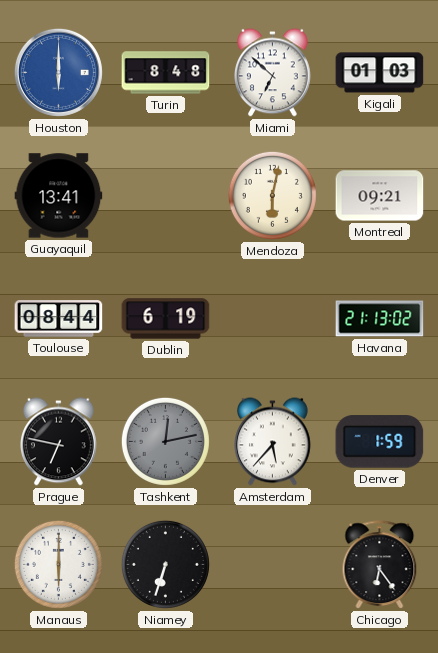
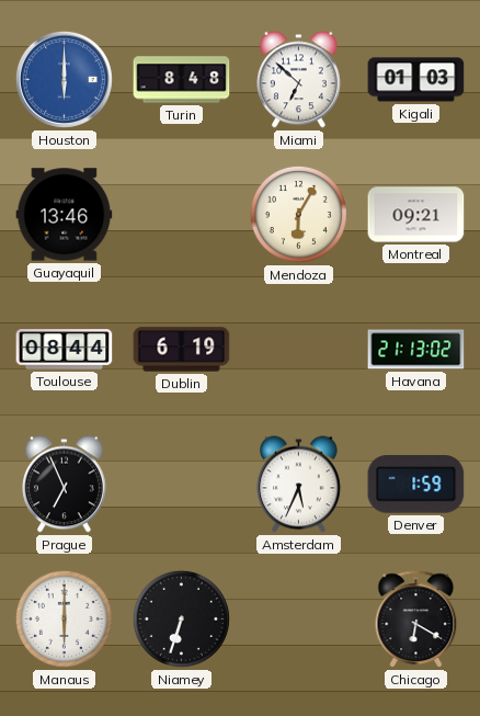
Guayaquil: 13:41 -> 13:46
Mendoza: 6:02 -> 6:05
Prague: 6:47 -> 6:56
Tashkent: 12:13 -> none
Amsterdam: 5:37 -> 5:34
Chicago: 6:24 -> 6:20
